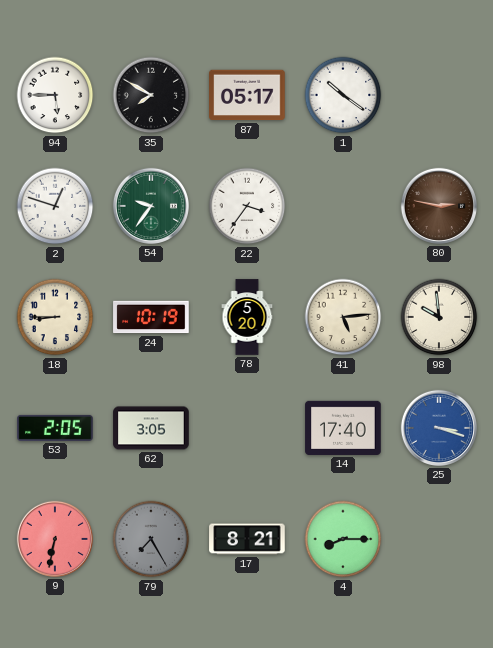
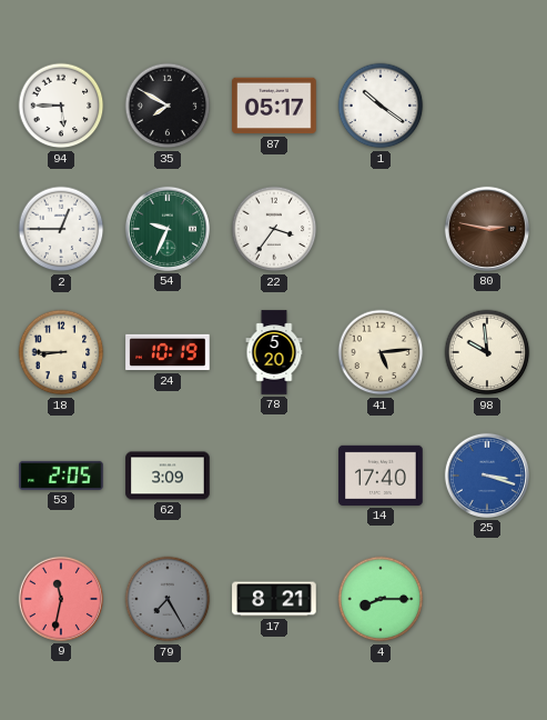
2: 12:48 -> 12:45
54: 9:36 -> 9:34
62: 3:05 -> 3:09
9: 6:32 -> 11:32
